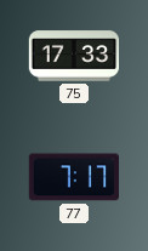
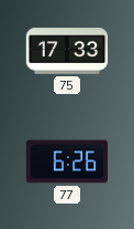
77: 7:17 -> 6:26
